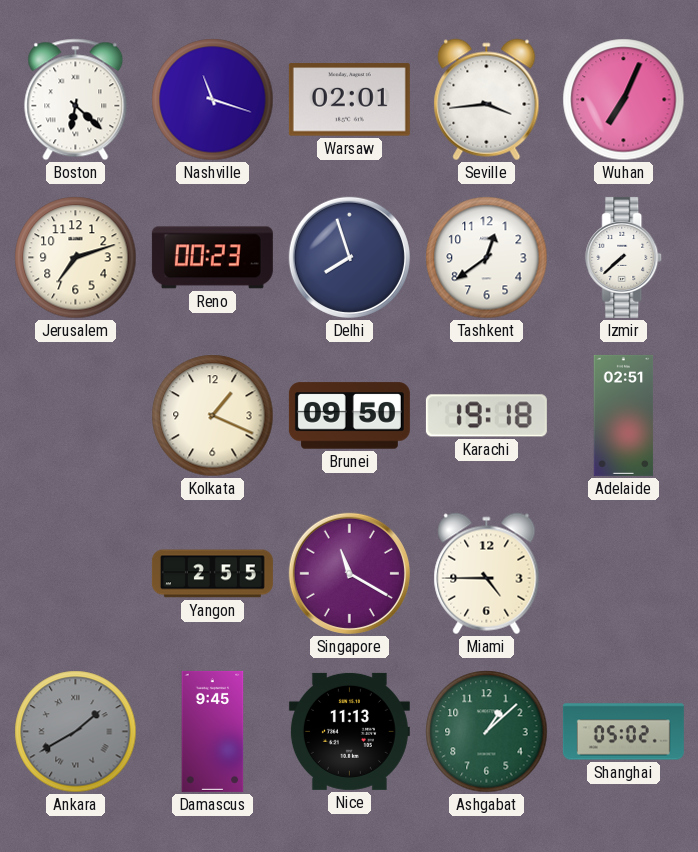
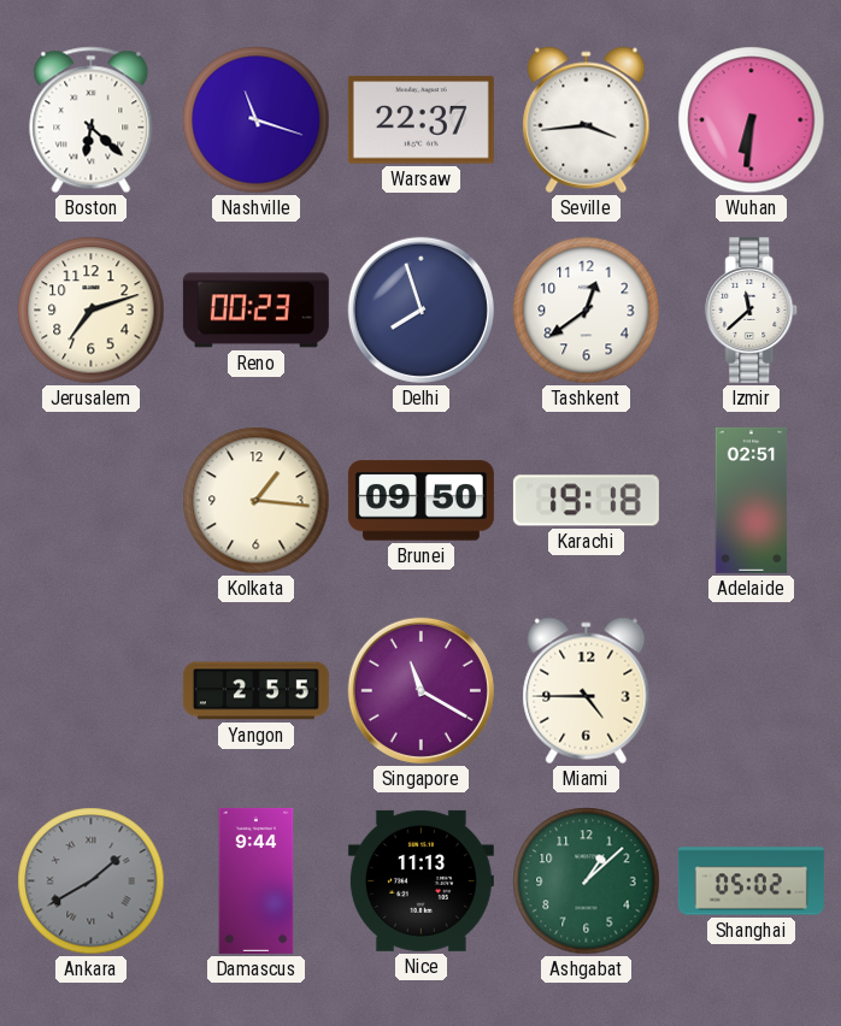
Warsaw: 02:01 -> 22:37
Wuhan: 7:04 -> 6:31
Izmir: 7:38 -> 11:38
Kolkata: 1:19 -> 1:16
Damascus: 9:45 -> 9:44
